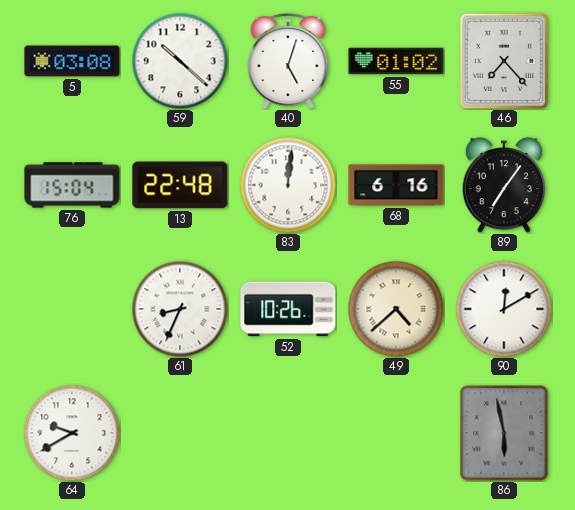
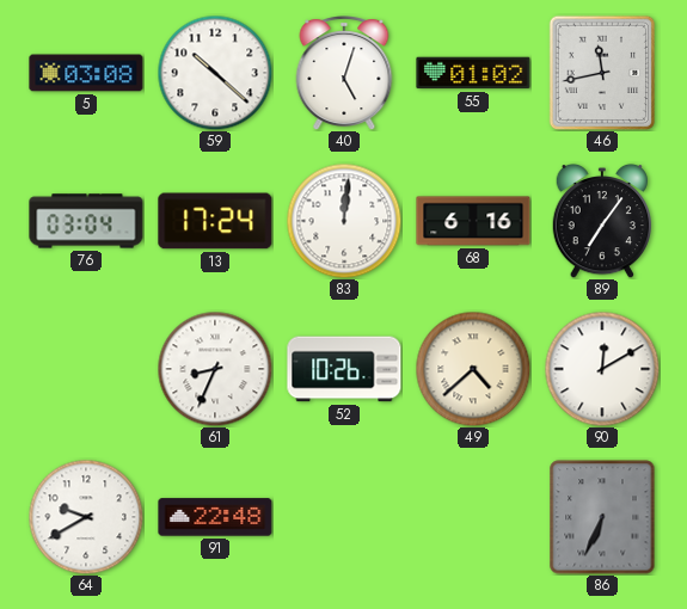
46: 7:23 -> 11:43
76: 15:04 -> 03:04
13: 22:48 -> 17:24
91: none -> 22:48
86: 5:58 -> 6:34
